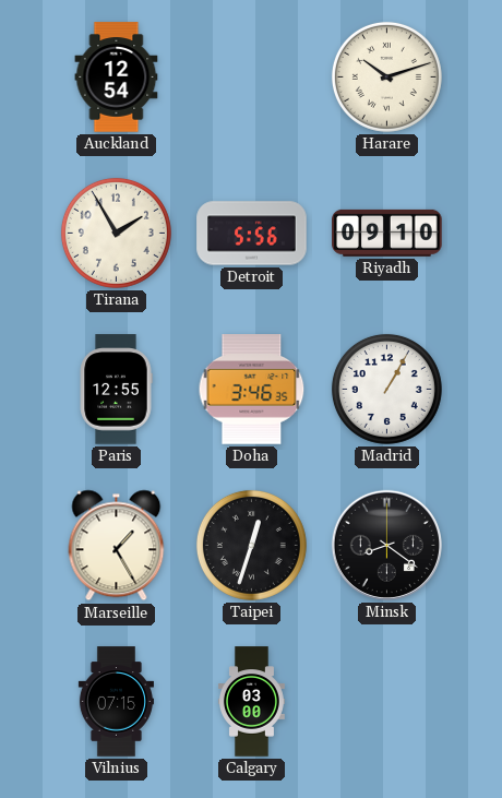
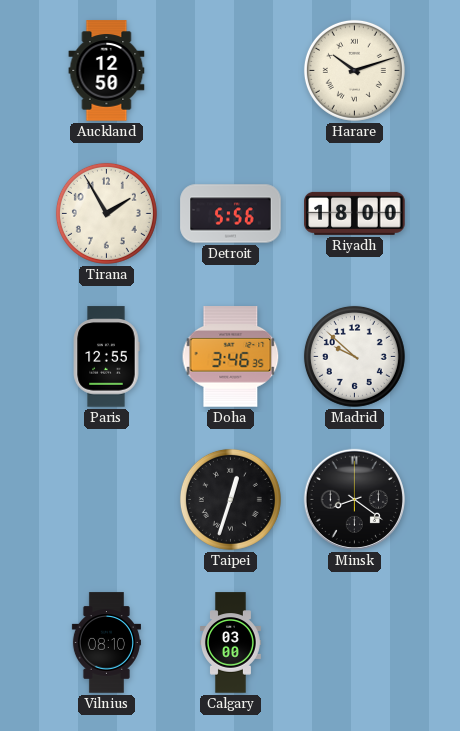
Auckland: 12:54 -> 12:50
Riyadh: 09:10 -> 18:00
Madrid: 1:05 -> 9:52
Marseille: 1:25 -> none
Vilnius: 07:15 -> 08:10
